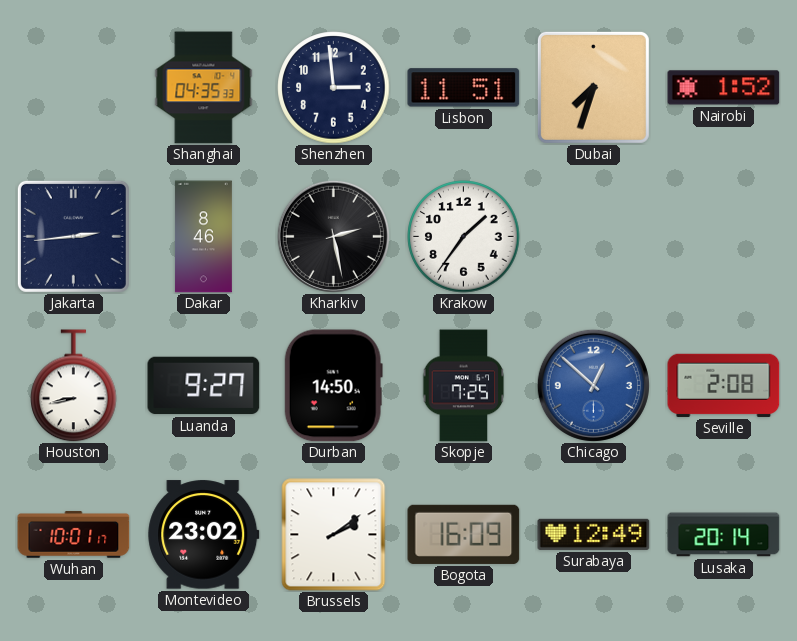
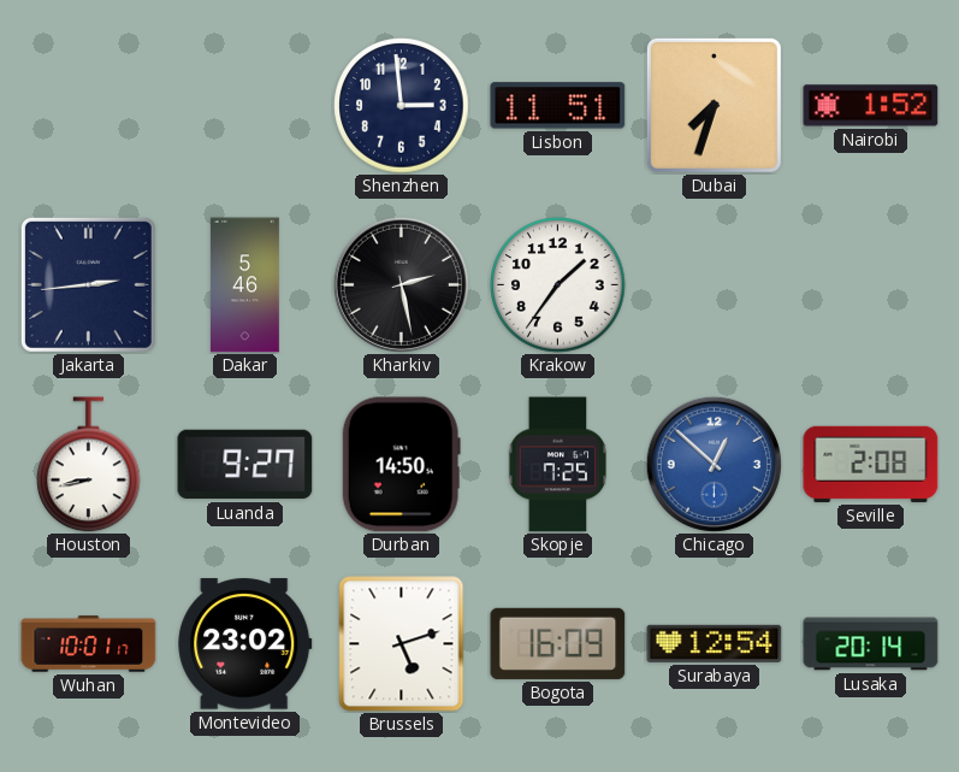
Shanghai: 04:35 -> none
Dakar: 8:46 -> 5:46
Brussels: 2:09 -> 5:12
Surabaya: 12:49 -> 12:54
